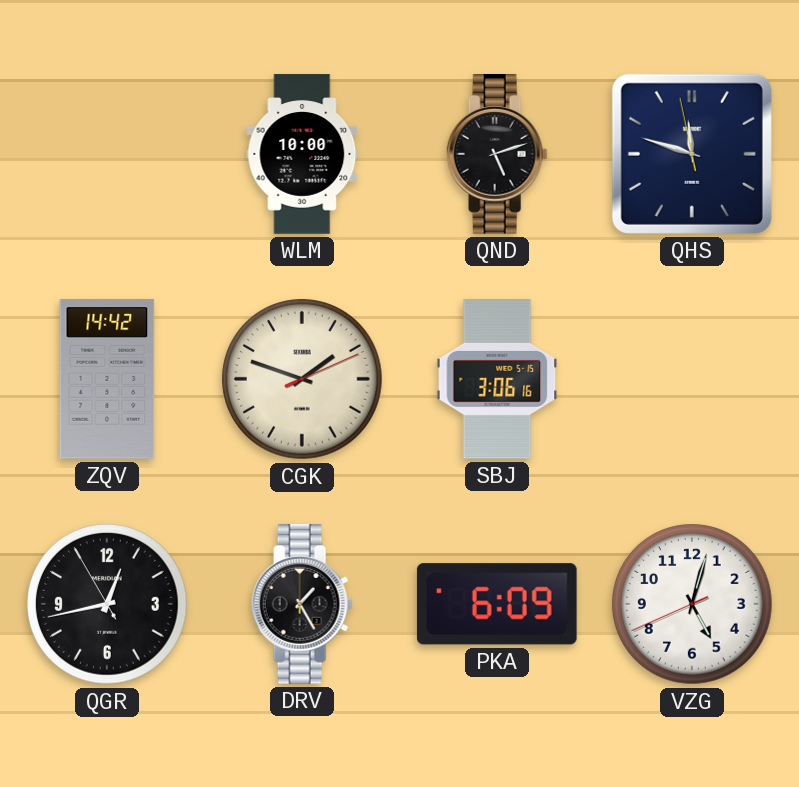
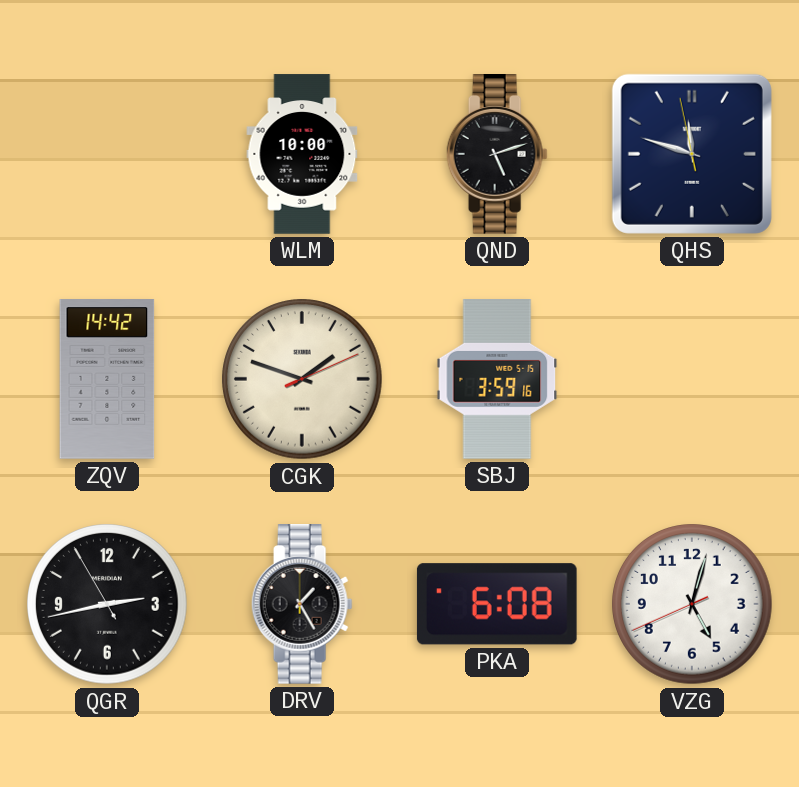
SBJ: 3:06 -> 3:59
QGR: 12:42 -> 2:42
PKA: 6:09 -> 6:08
